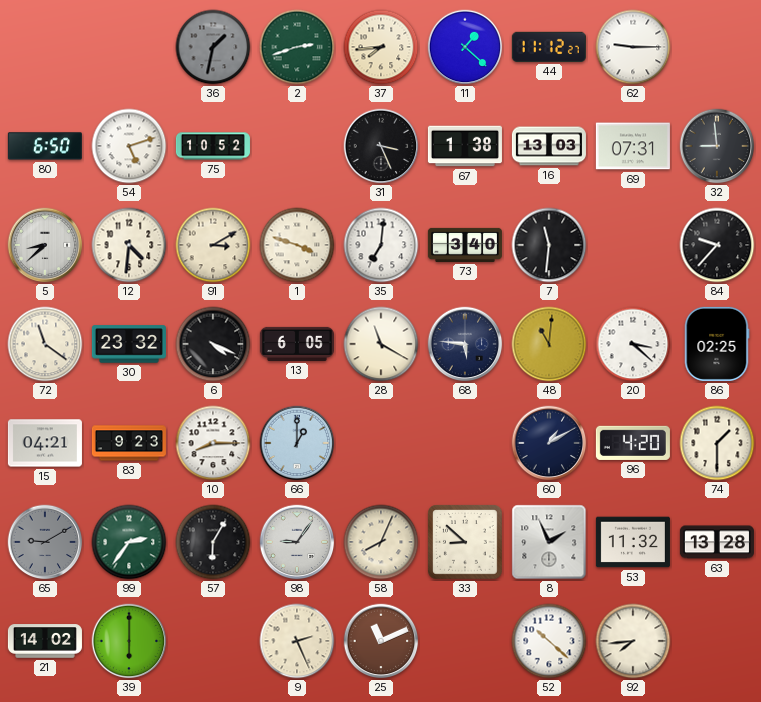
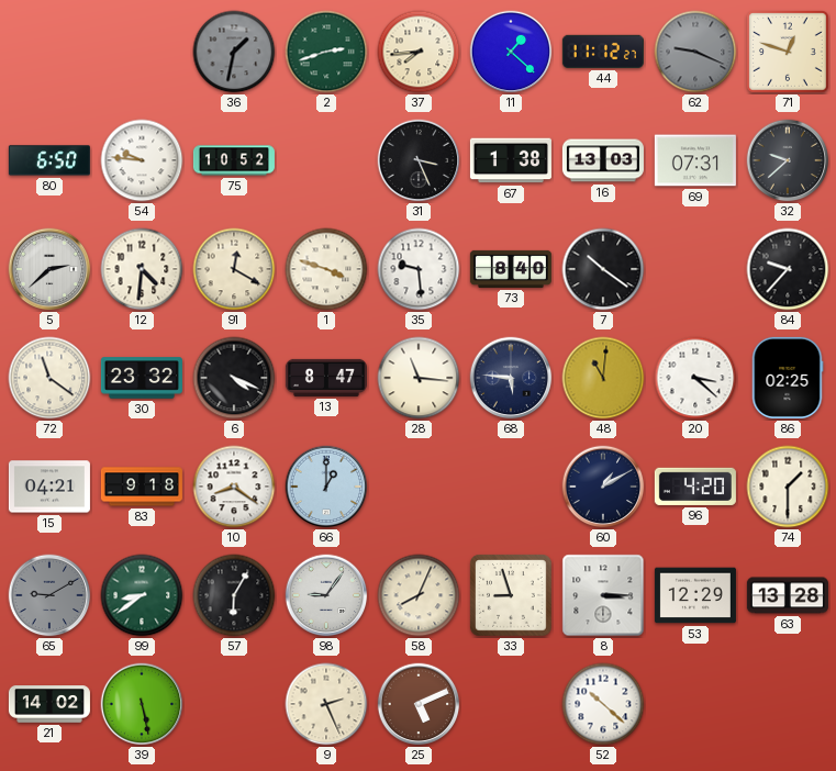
62: 9:15 -> 9:19
62 dial: white -> grey
71: none -> 12:48
54: 5:12 -> 9:46
32: 8:59 -> 9:38
5: 8:38 -> 2:38
91: 3:10 -> 12:20
35: 7:01 -> 9:29
73: 3:40 -> 8:40
7: 11:31 -> 10:21
13: 6:05 -> 8:47
28: 11:20 -> 11:16
83: 9:23 -> 9:18
10: 8:15 -> 8:21
99: 2:36 -> 8:39
33: 8:52 -> 8:57
8: 1:56 -> 3:15
53: 11:32 -> 12:29
39: 6:00 -> 5:28
25: 11:11 -> 5:11
92: 7:44 -> none
